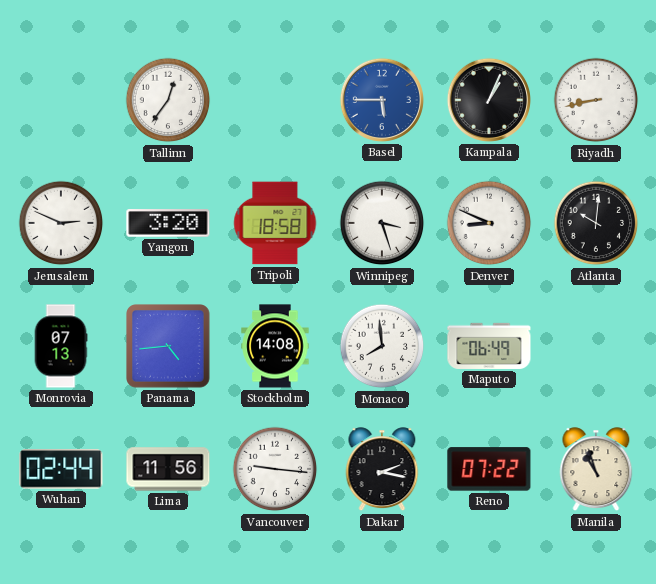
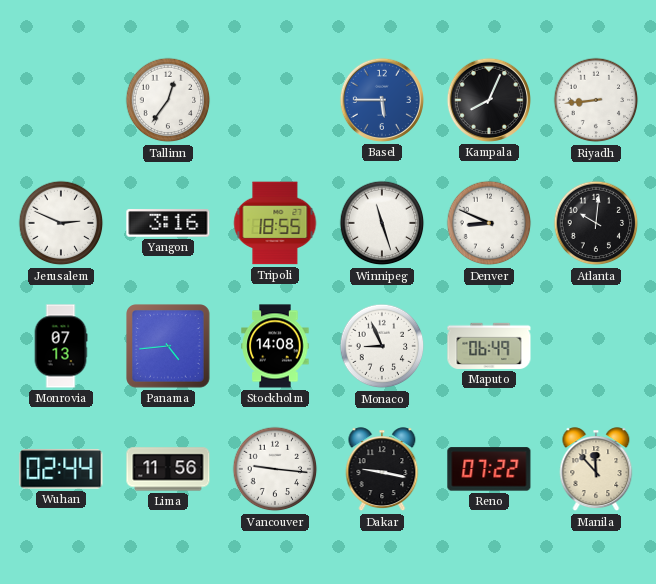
Kampala: 1:04 -> 8:04
Riyadh: 8:43 -> 8:44
Yangon: 3:20 -> 3:16
Tripoli: 18:58 -> 18:55
Winnipeg: 3:27 -> 11:27
Monaco: 7:59 -> 8:56
Dakar: 2:17 -> 9:17
Manila: 10:57 -> 11:53
